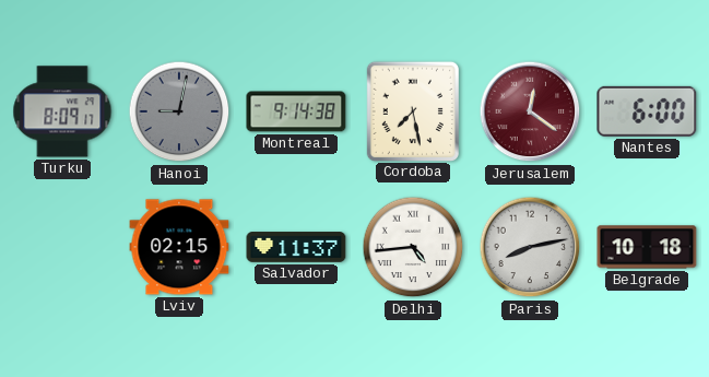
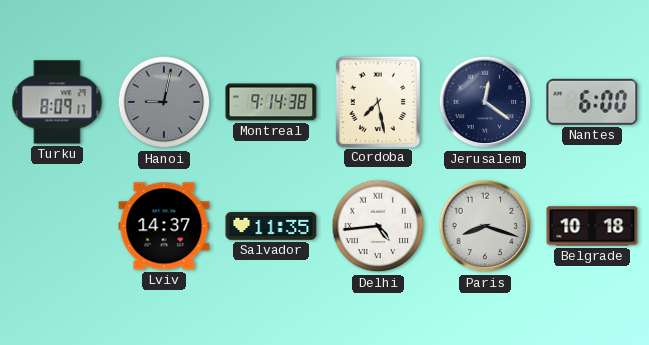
Jerusalem dial: burgundy -> navy
Lviv: 02:15 -> 14:37
Salvador: 11:37 -> 11:35
Paris: 8:13 -> 8:18
